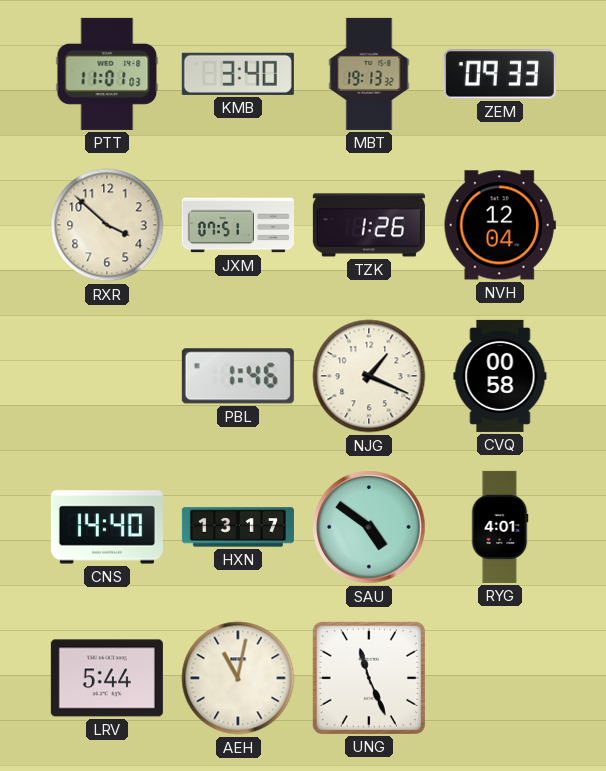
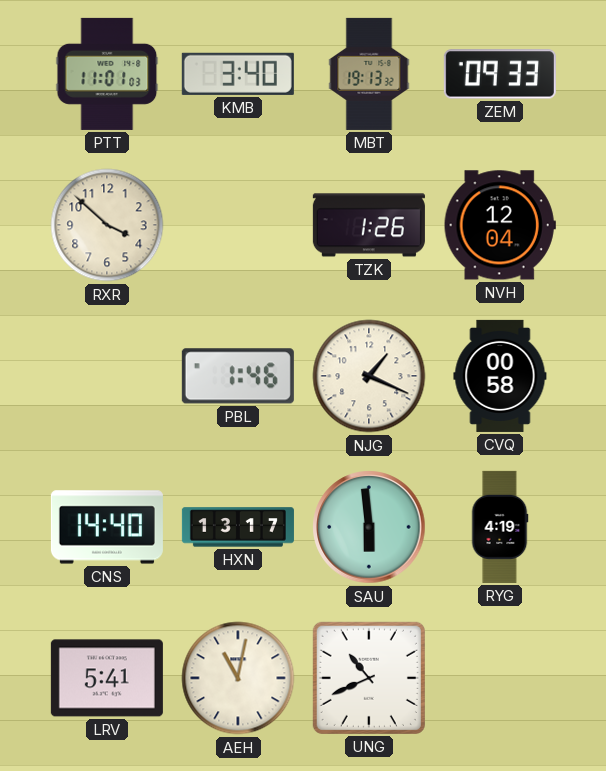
JXM: 07:51 -> none
SAU: 4:51 -> 5:59
RYG: 4:01 -> 4:19
LRV: 5:44 -> 5:41
UNG: 11:26 -> 10:41
